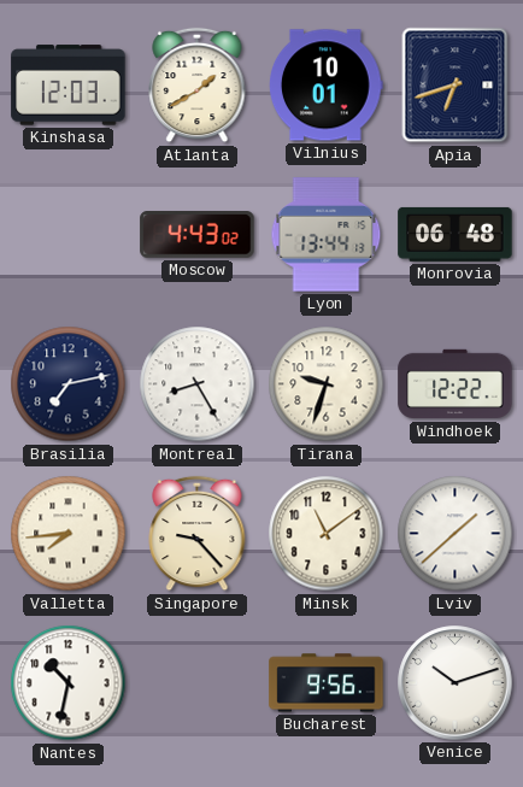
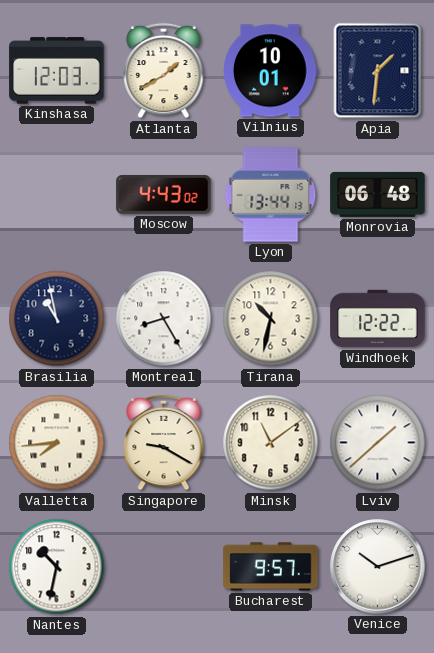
Apia: 6:42 -> 1:31
Brasilia: 7:13 -> 10:58
Tirana: 9:33 -> 10:32
Singapore: 9:23 -> 9:20
Bucharest: 9:56 -> 9:57
